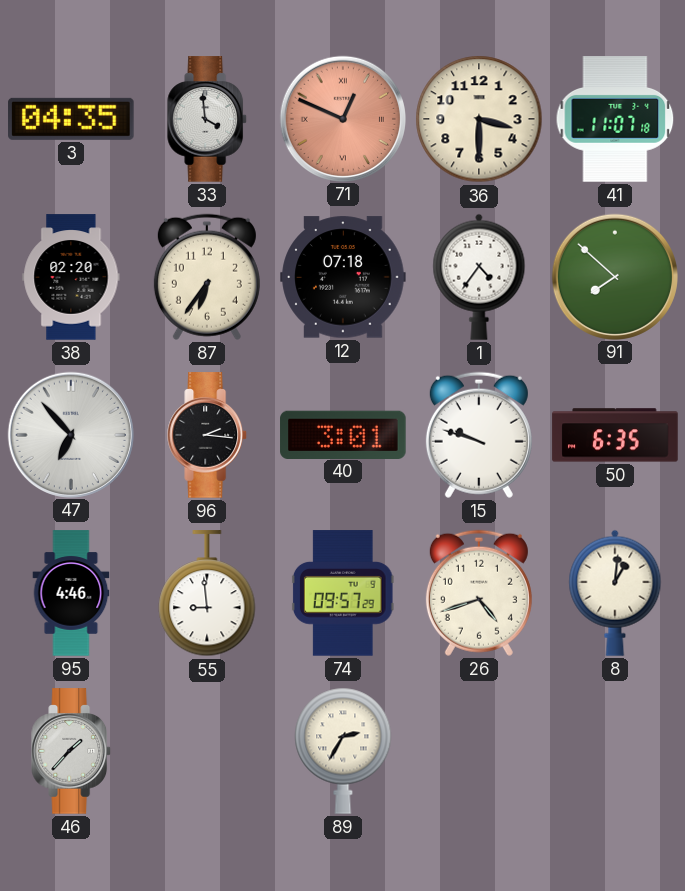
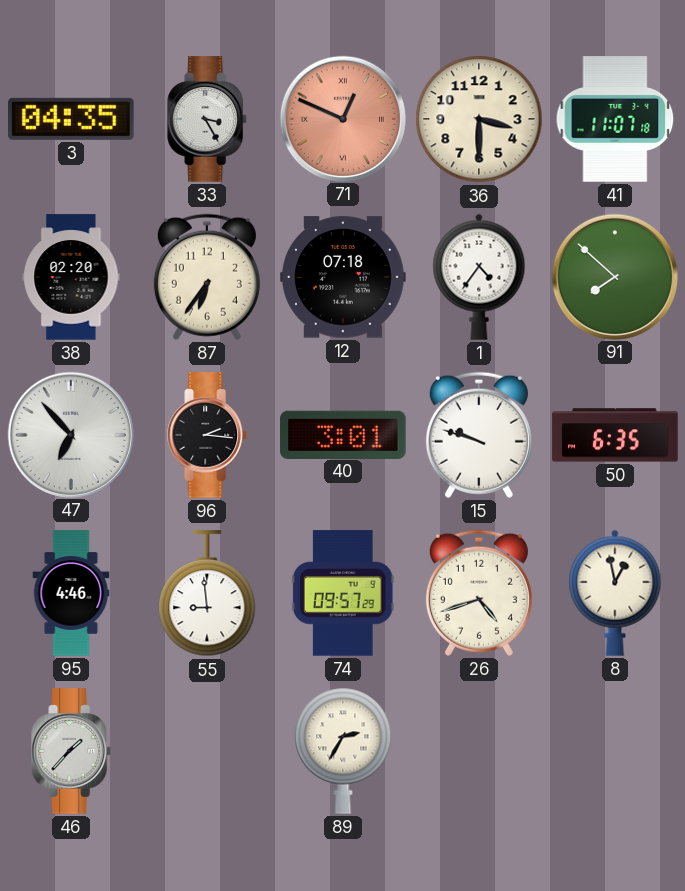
33: 3:59 -> 3:25
8: 1:01 -> 12:58
